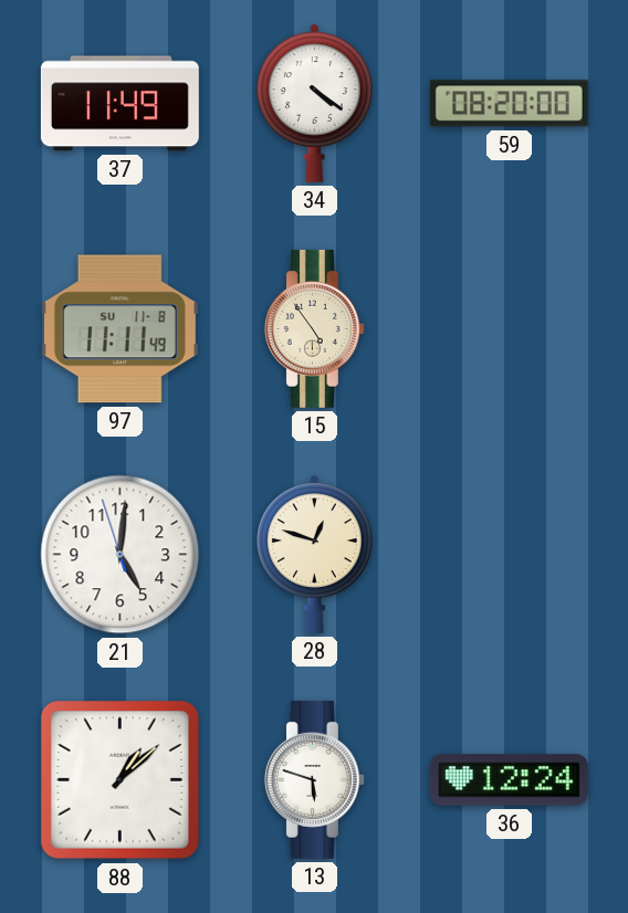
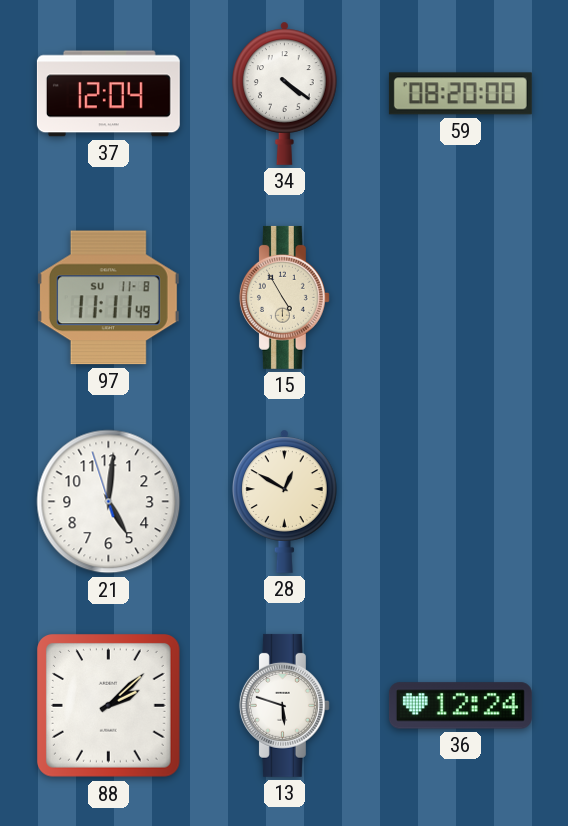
37: 11:49 -> 12:04
15: 4:54 -> 4:55
28: 12:48 -> 12:50
88: 1:08 -> 2:08
